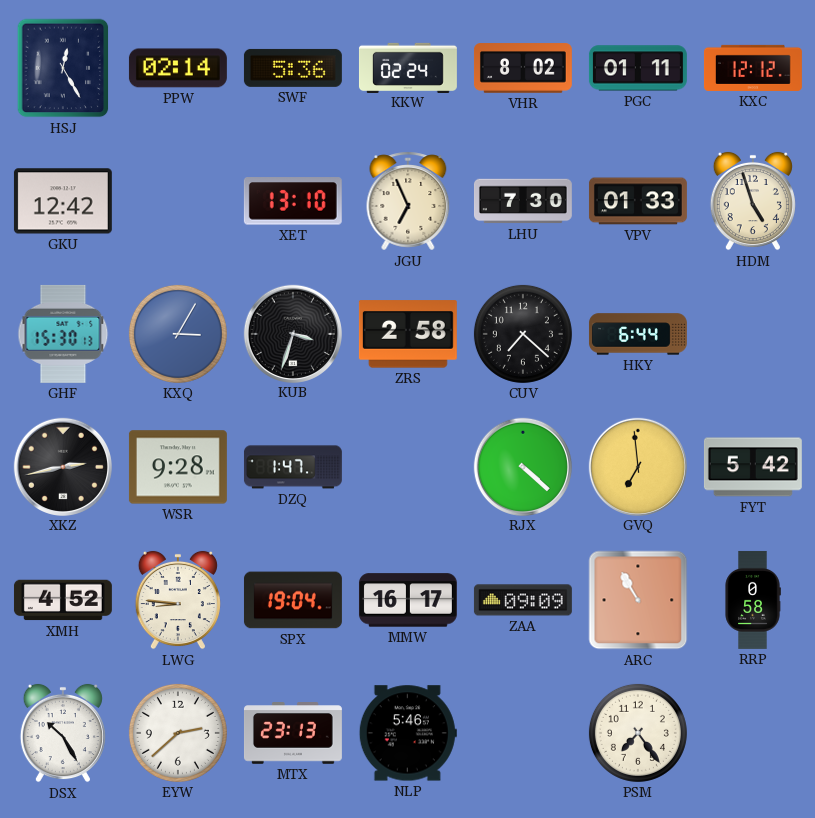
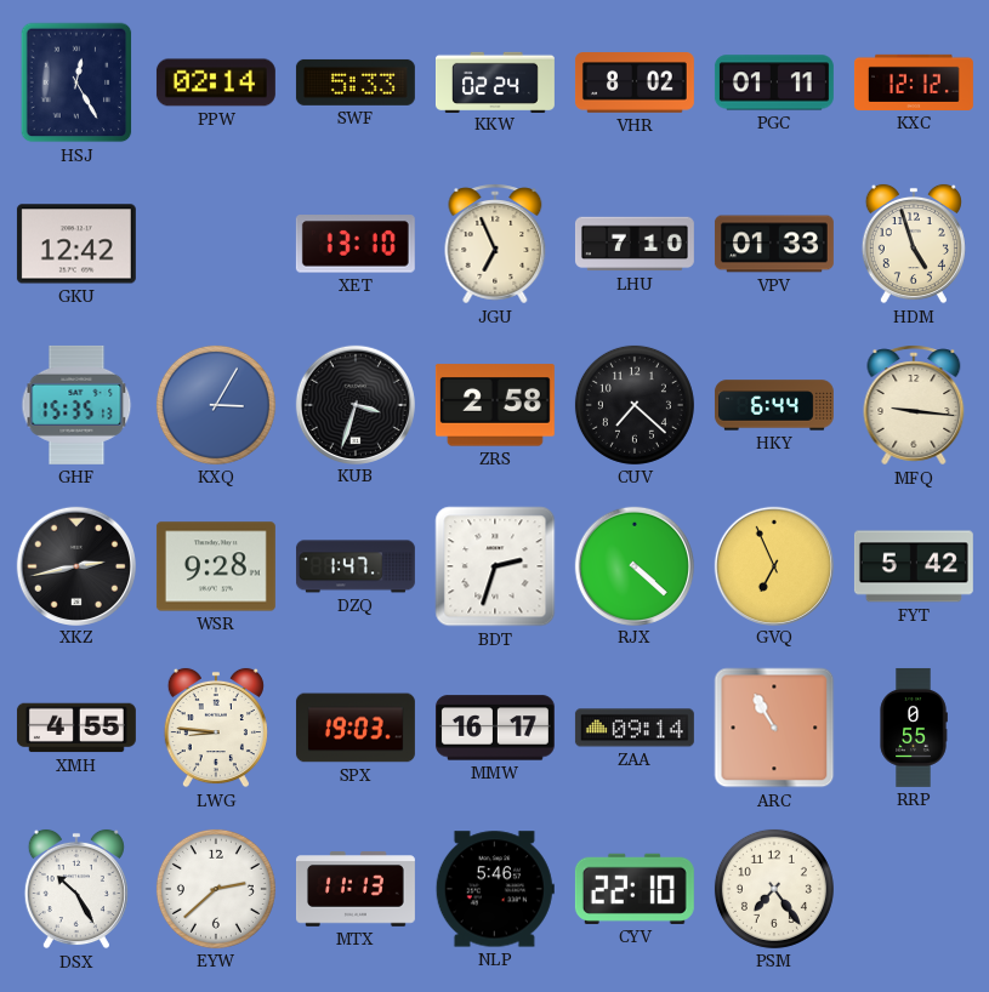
SWF: 5:36 -> 5:33
LHU: 7:30 -> 7:10
GHF: 15:30 -> 15:35
MFQ: none -> 9:16
BDT: none -> 2:33
GVQ: 6:59 -> 6:56
XMH: 4:52 -> 4:55
SPX: 19:04 -> 19:03
ZAA: 09:09 -> 09:14
RRP: 0:58 -> 0:55
MTX: 23:13 -> 11:13
CYV: none -> 22:10
